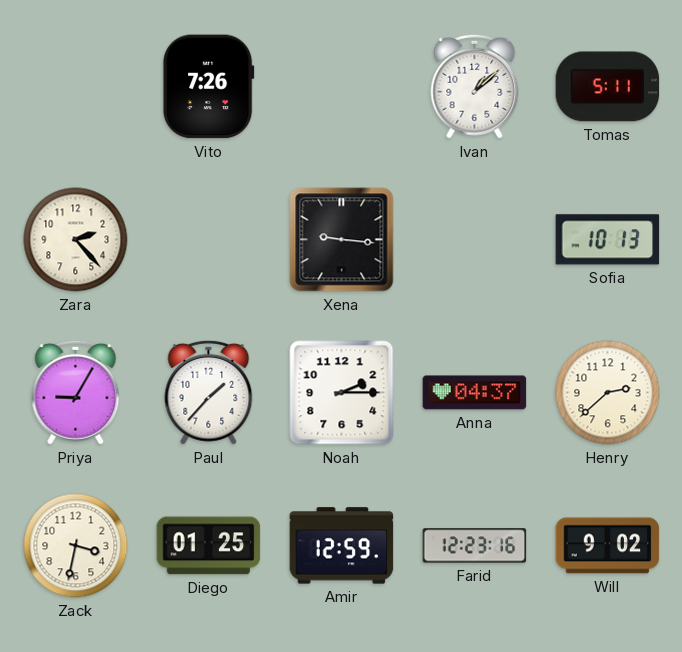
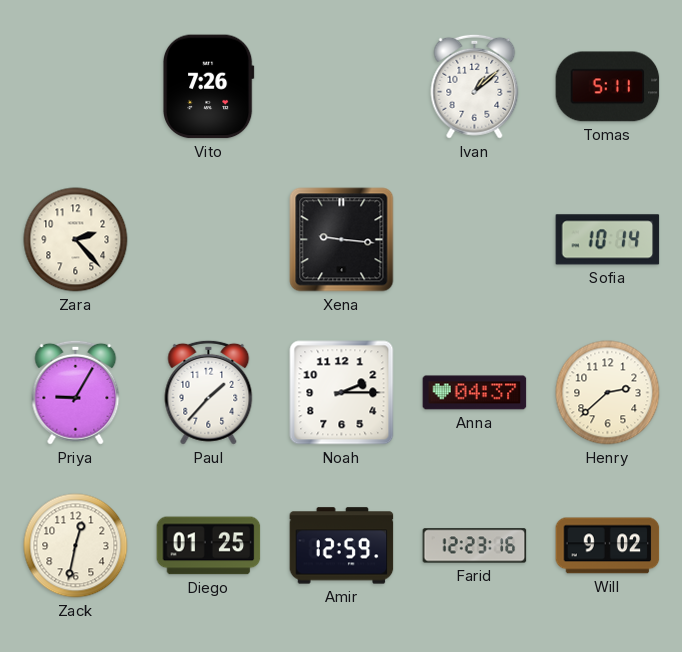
Sofia: 10:13 -> 10:14
Zack: 3:32 -> 12:32
